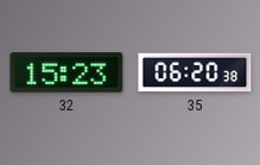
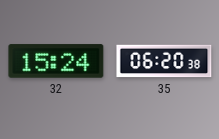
32: 15:23 -> 15:24
